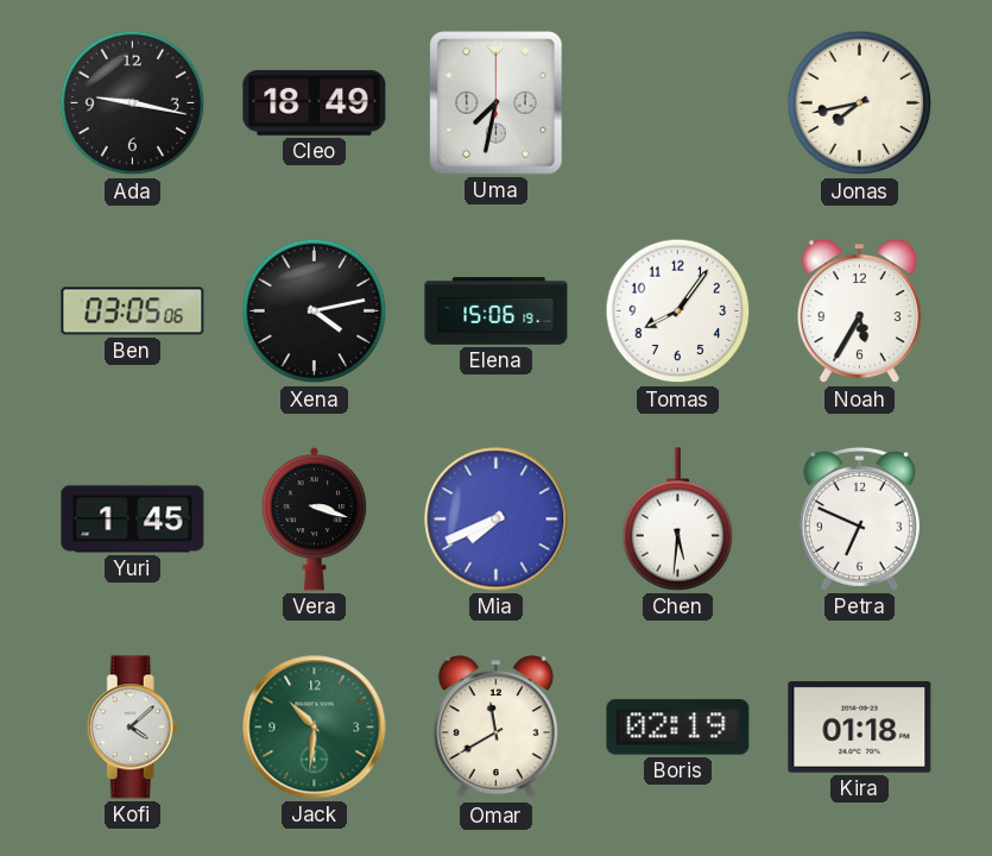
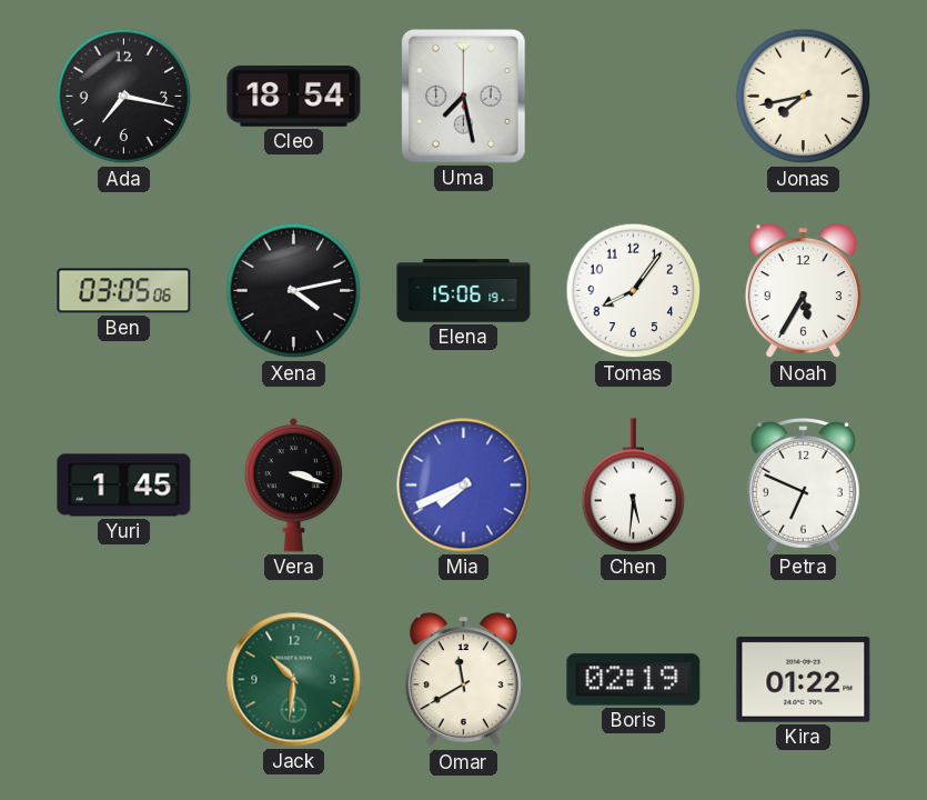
Ada: 9:17 -> 7:17
Cleo: 18:49 -> 18:54
Uma: 7:32 -> 7:28
Kofi: 4:08 -> none
Kira: 01:18 -> 01:22
